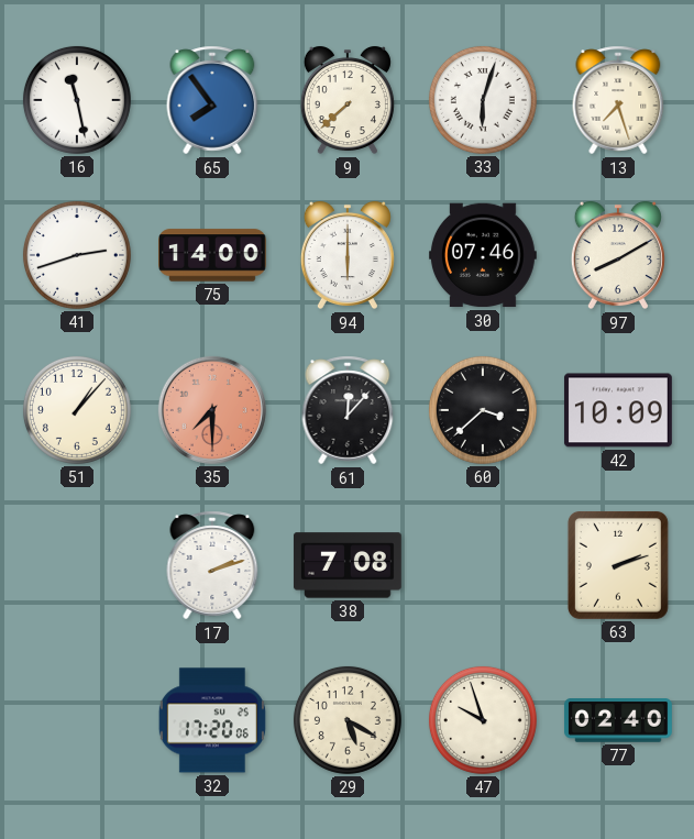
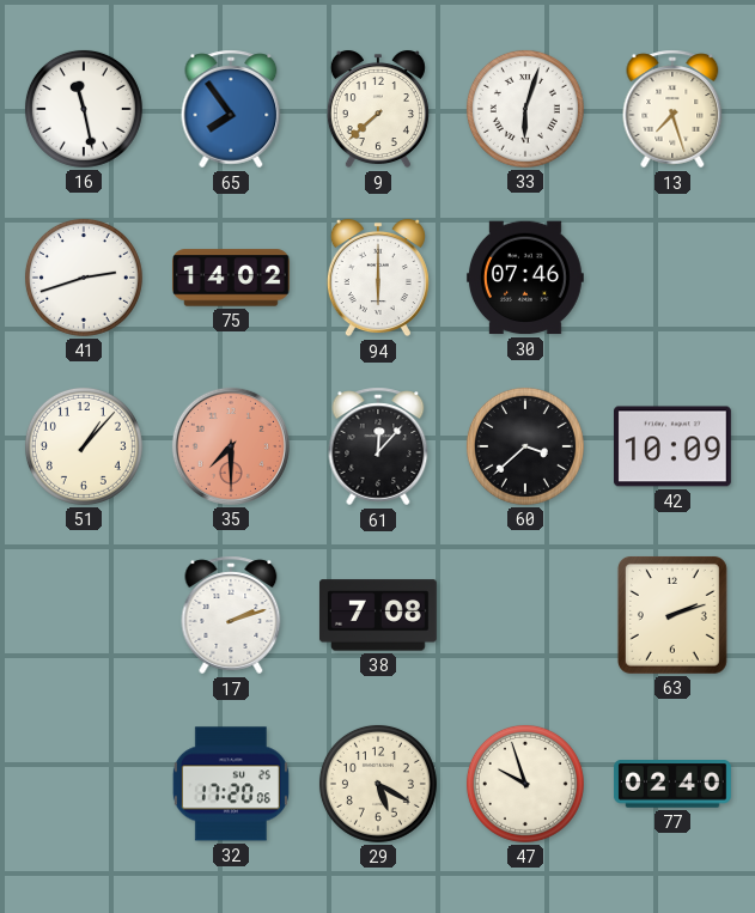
75: 14:00 -> 14:02
97: 8:10 -> none
